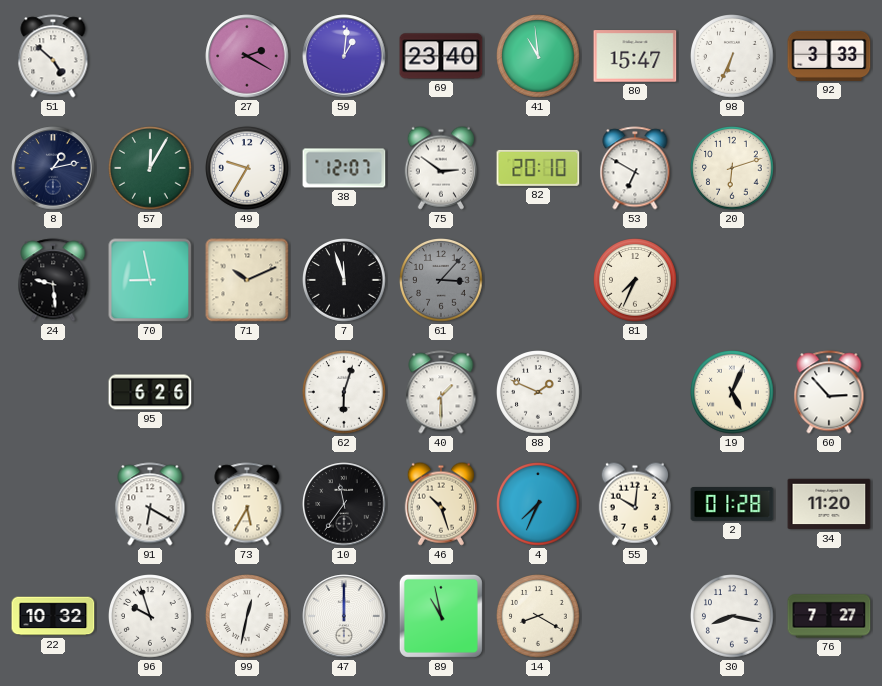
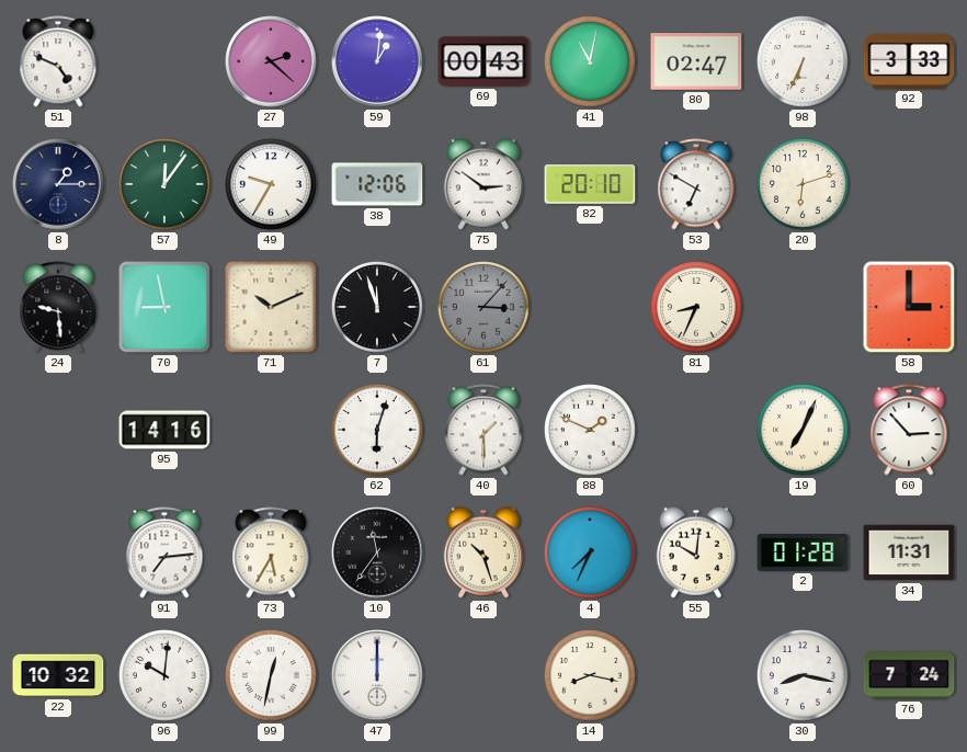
51: 4:52 -> 4:49
27: 2:20 -> 2:22
69: 23:40 -> 00:43
41: 10:59 -> 11:02
80: 15:47 -> 02:47
8: 1:13 -> 1:15
57: 12:05 -> 12:06
38: 12:07 -> 12:06
81: 7:34 -> 8:34
58: none -> 3:00
95: 6:26 -> 14:16
19: 5:04 -> 7:04
91: 6:20 -> 7:14
34: 11:20 -> 11:31
96: 9:57 -> 10:01
89: 10:58 -> none
14: 8:20 -> 8:17
76: 7:27 -> 7:24
